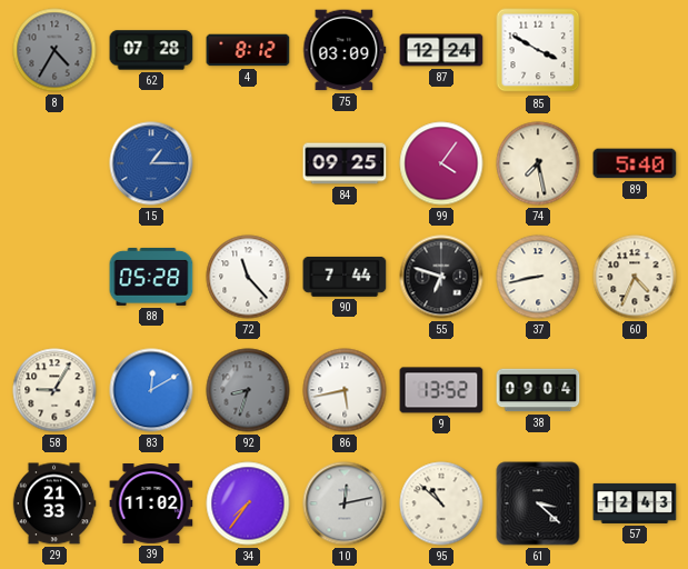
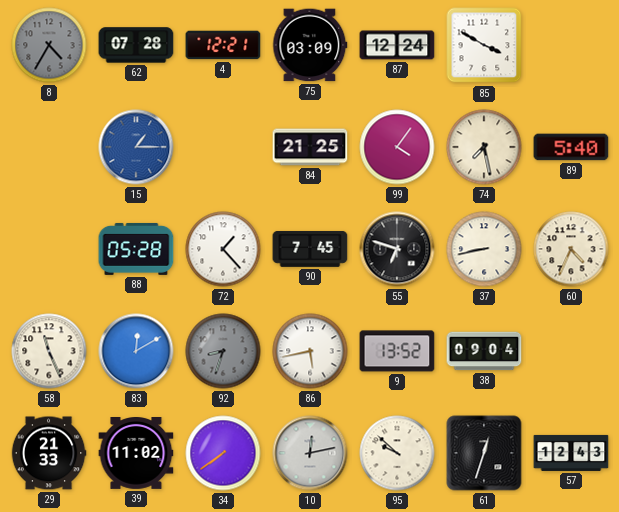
4: 8:12 -> 12:21
84: 09:25 -> 21:25
72: 11:23 -> 1:23
90: 7:44 -> 7:45
58: 9:05 -> 11:26
34: 7:36 -> 7:39
95: 10:52 -> 9:52
61: 3:22 -> 12:33
